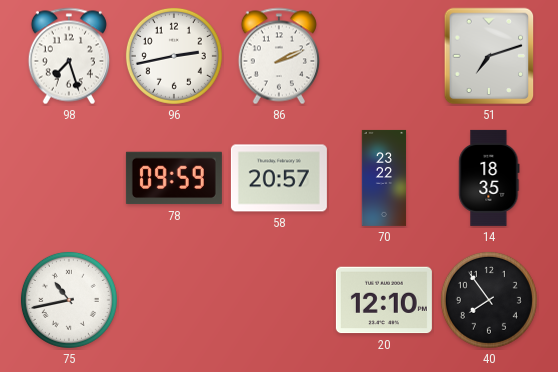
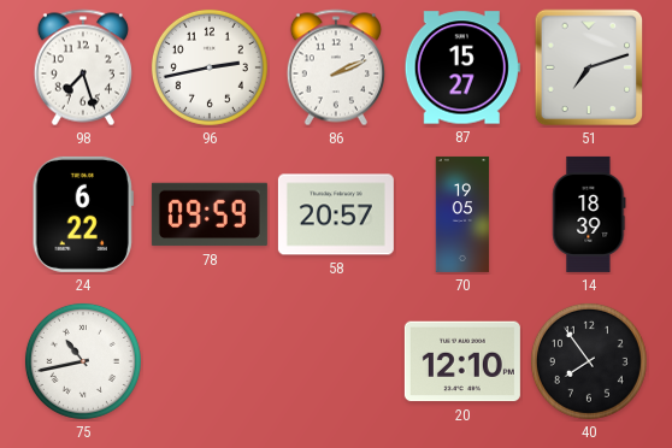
87: none -> 15:27
24: none -> 6:22
70: 23:22 -> 19:05
14: 18:35 -> 18:39
